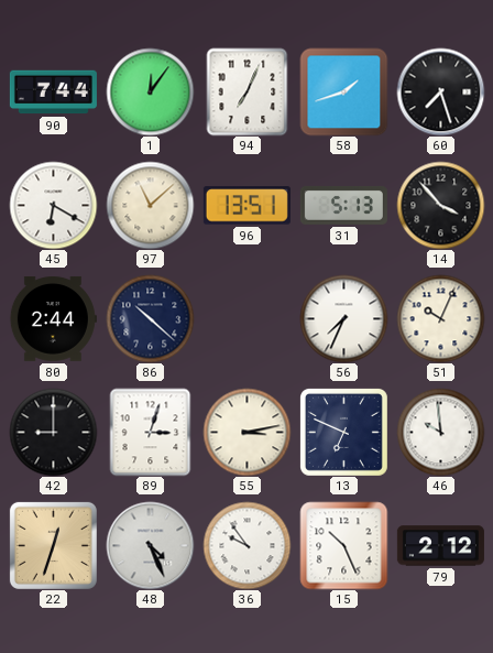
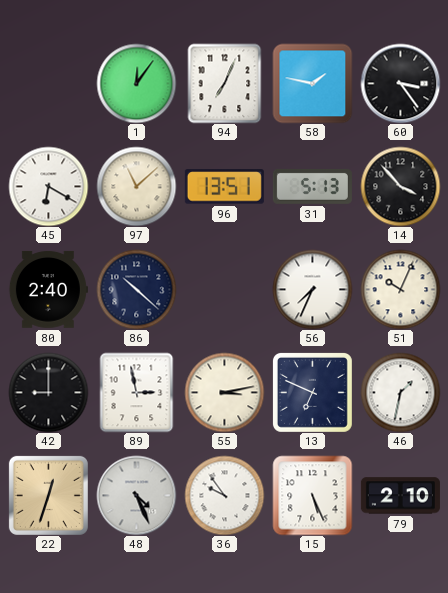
90: 7:44 -> none
58: 1:42 -> 1:47
60: 7:27 -> 3:24
80: 2:44 -> 2:40
89: 3:03 -> 2:58
46: 9:59 -> 1:32
15: 10:26 -> 5:26
79: 2:12 -> 2:10
